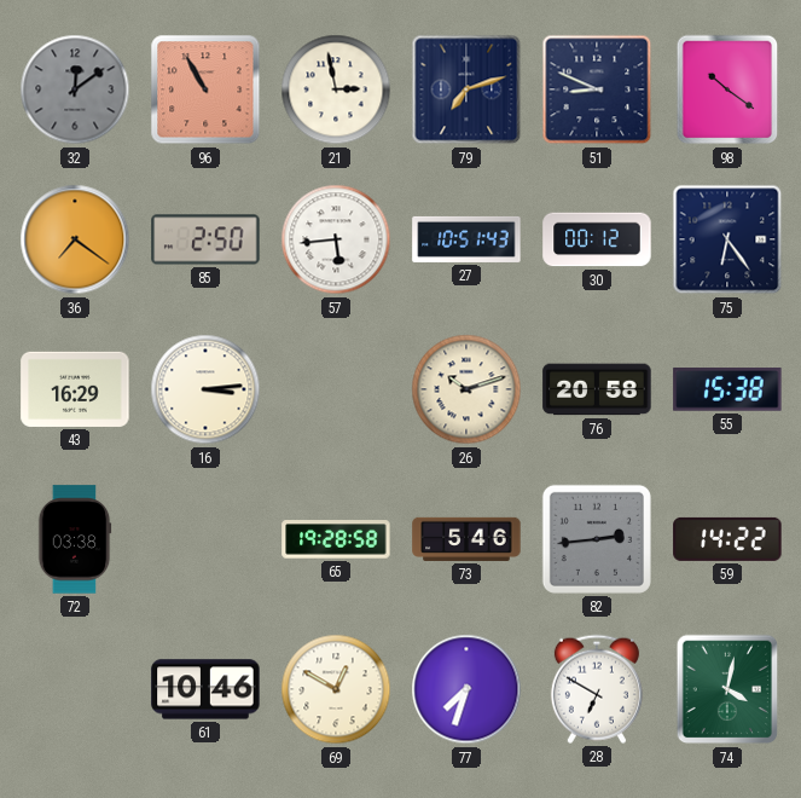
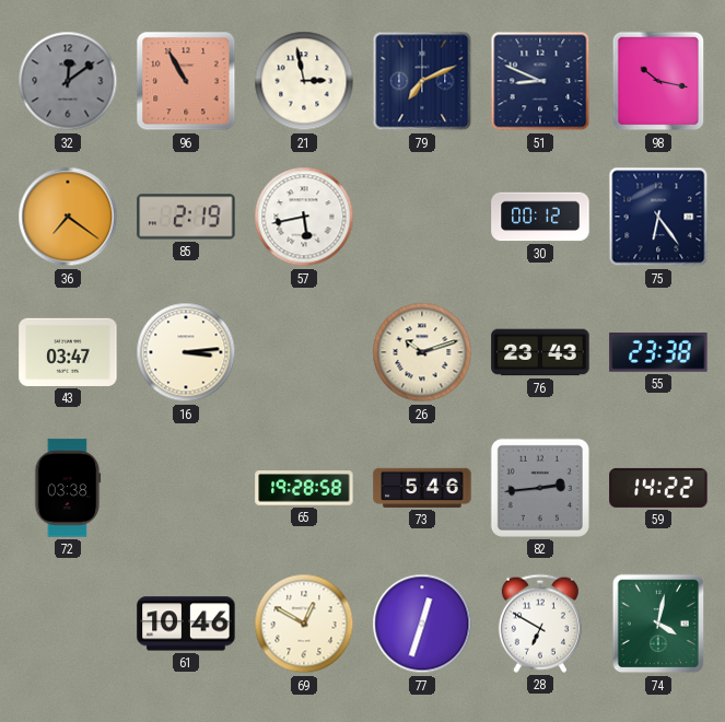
79: 7:12 -> 7:11
98: 10:21 -> 10:17
85: 2:50 -> 2:19
57: 5:44 -> 5:43
27: 10:51 -> none
43: 16:29 -> 03:47
76: 20:58 -> 23:43
55: 15:38 -> 23:38
77: 7:33 -> 12:33
